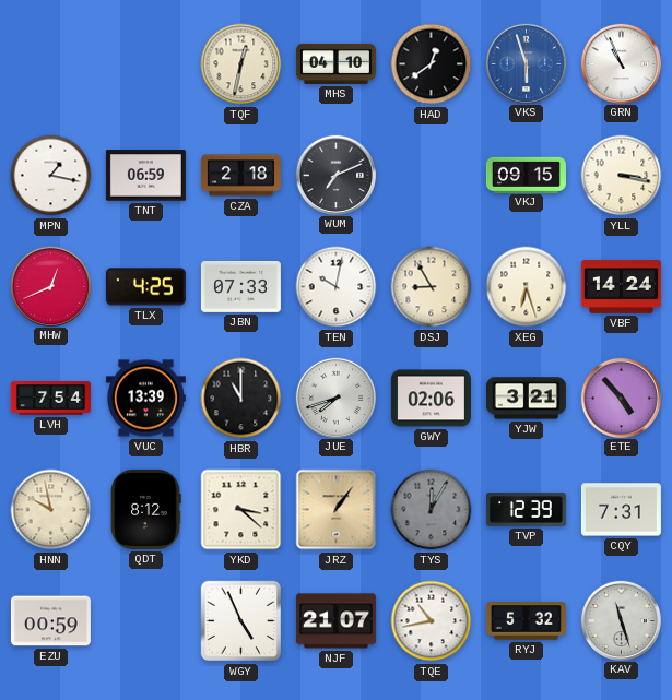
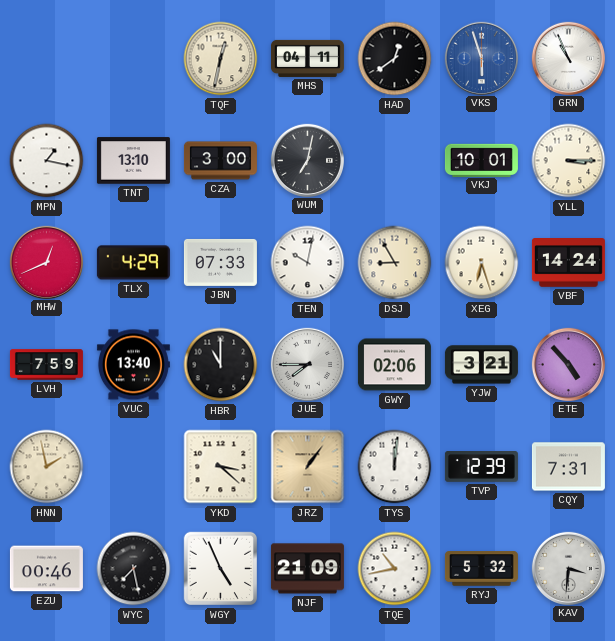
MHS: 04:10 -> 04:11
TNT: 06:59 -> 13:10
CZA: 2:18 -> 3:00
WUM: 7:11 -> 7:02
VKJ: 09:15 -> 10:01
YLL: 3:17 -> 3:15
TLX: 4:25 -> 4:29
LVH: 7:54 -> 7:59
VUC: 13:39 -> 13:40
JUE: 7:42 -> 7:45
HNN: 9:58 -> 1:58
QDT: 8:12 -> none
TYS: 12:05 -> 12:01
TYS dial: grey -> white
EZU: 00:59 -> 00:46
WYC: none -> 7:28
NJF: 21:07 -> 21:09
KAV: 11:27 -> 3:31
